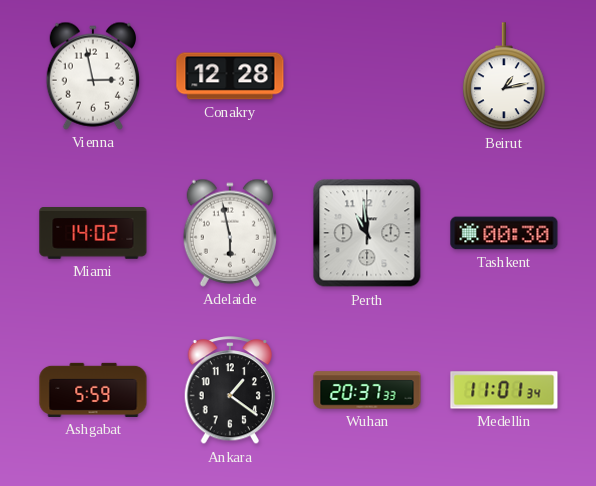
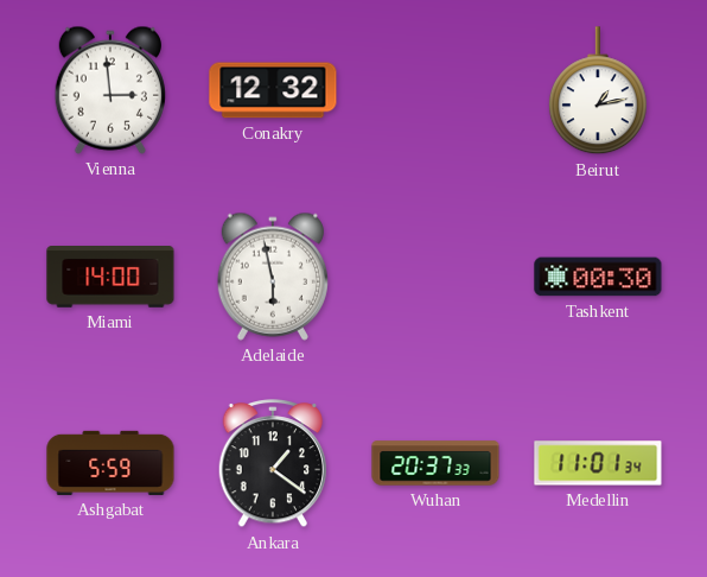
Vienna: 2:58 -> 2:59
Conakry: 12:28 -> 12:32
Miami: 14:02 -> 14:00
Perth: 10:59 -> none
